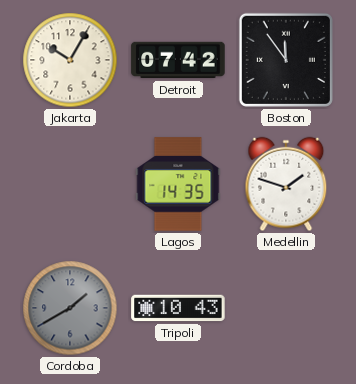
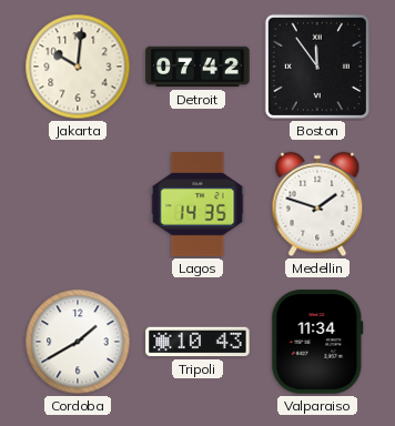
Jakarta: 10:05 -> 10:01
Cordoba dial: grey -> white
Valparaiso: none -> 11:34
